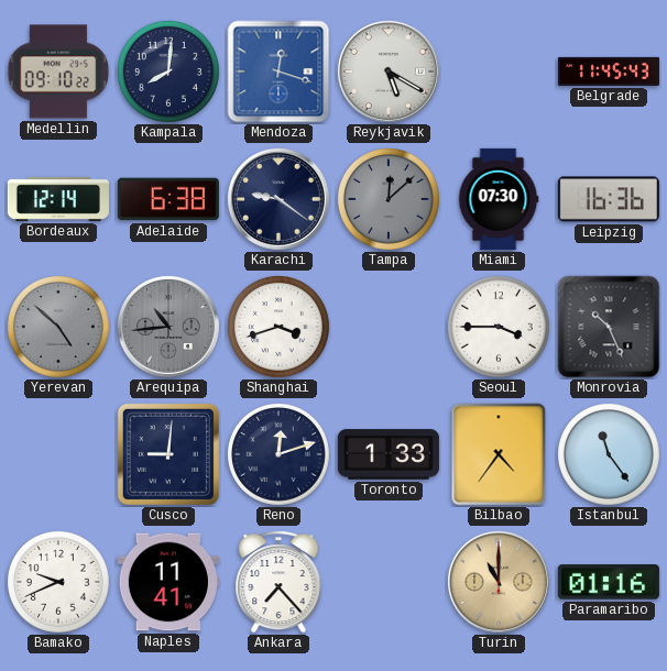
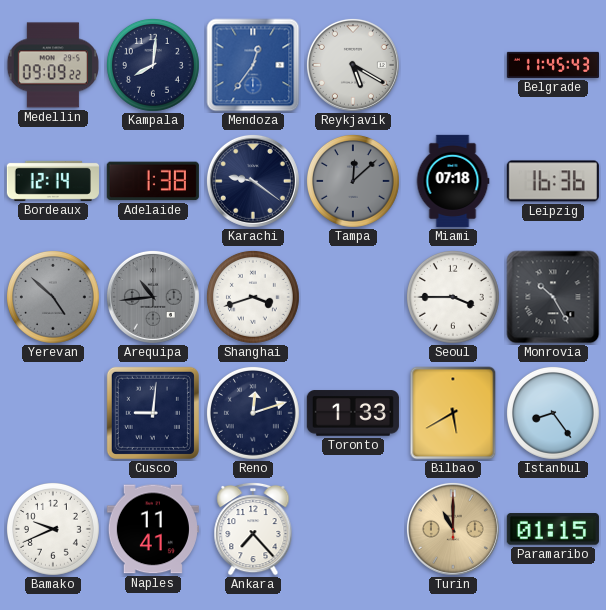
Medellin: 09:10 -> 09:09
Mendoza: 12:18 -> 12:36
Adelaide: 6:38 -> 1:38
Miami: 07:30 -> 07:18
Monrovia: 10:26 -> 10:25
Bilbao: 4:36 -> 5:40
Istanbul: 11:24 -> 8:24
Paramaribo: 01:16 -> 01:15
